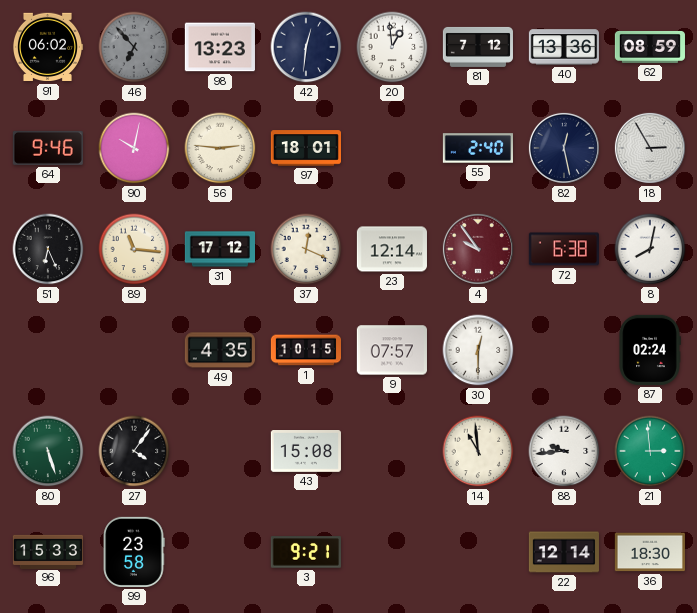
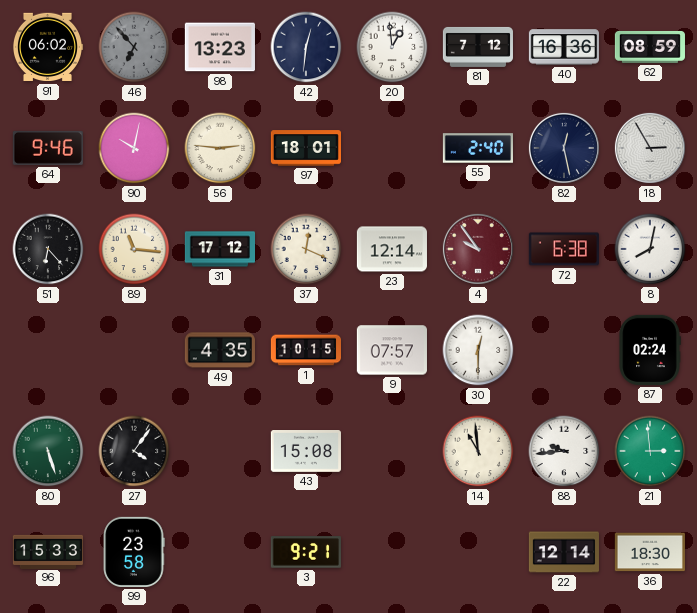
40: 13:36 -> 16:36
51: 6:26 -> 6:23
